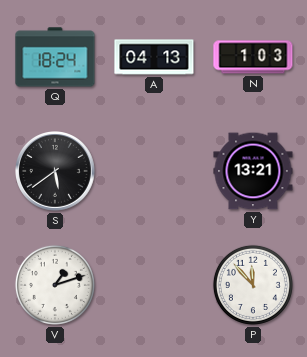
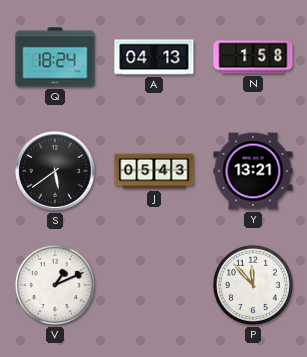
N: 1:03 -> 1:58
J: none -> 05:43
V: 1:12 -> 1:11
